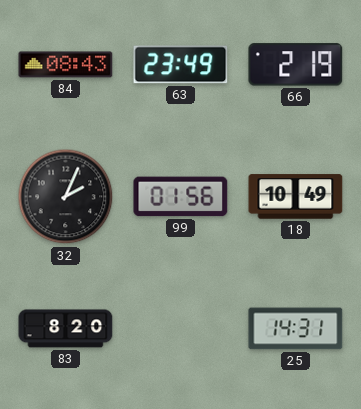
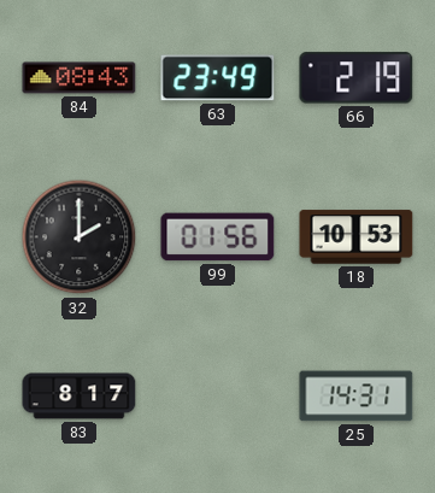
32: 2:04 -> 2:00
18: 10:49 -> 10:53
83: 8:20 -> 8:17
